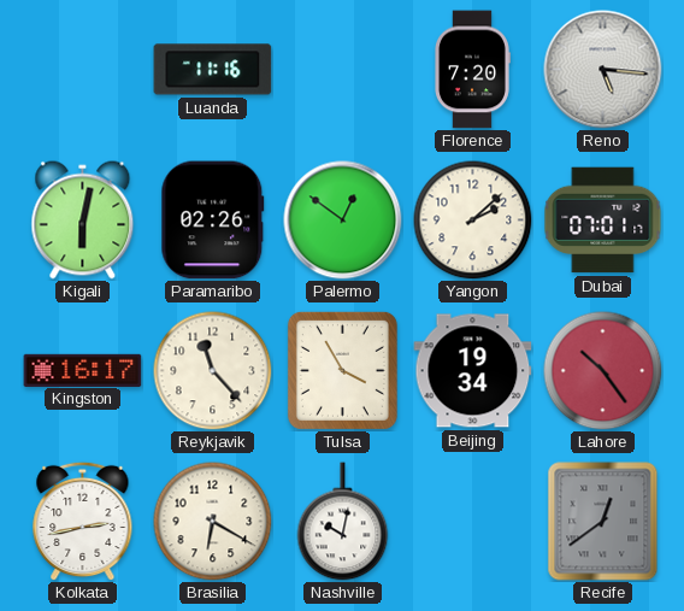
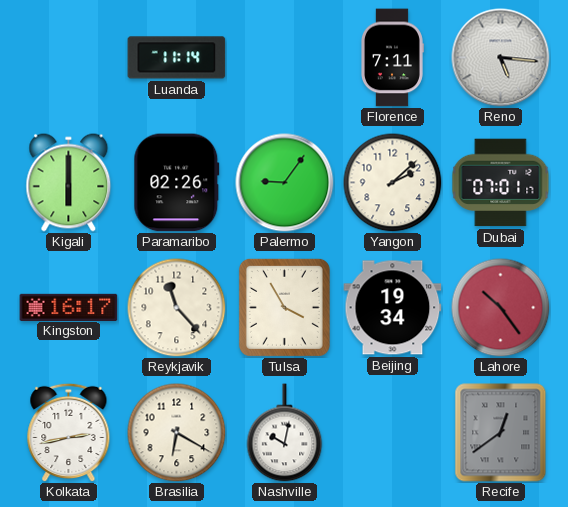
Luanda: 11:16 -> 11:14
Florence: 7:20 -> 7:11
Kigali: 6:02 -> 6:00
Palermo: 12:51 -> 9:06
